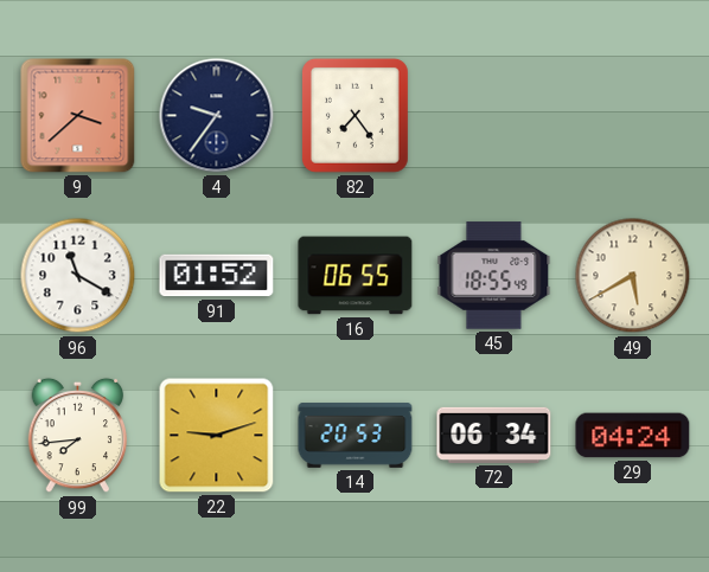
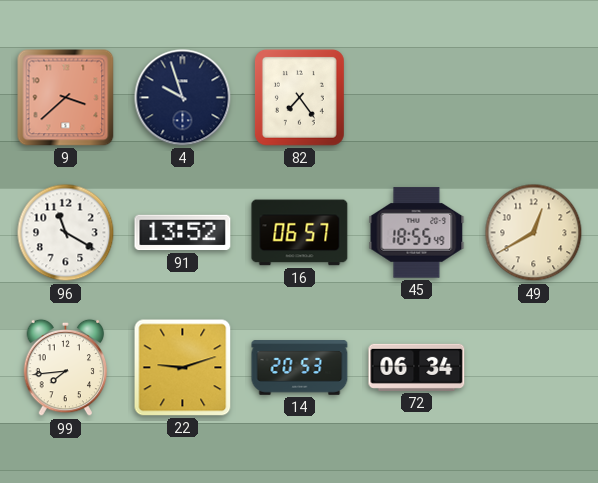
4: 9:36 -> 9:57
91: 01:52 -> 13:52
16: 06:55 -> 06:57
49: 5:40 -> 12:40
29: 04:24 -> none
